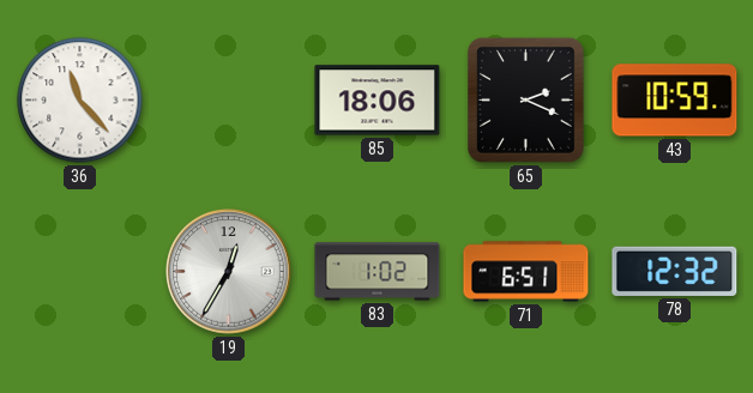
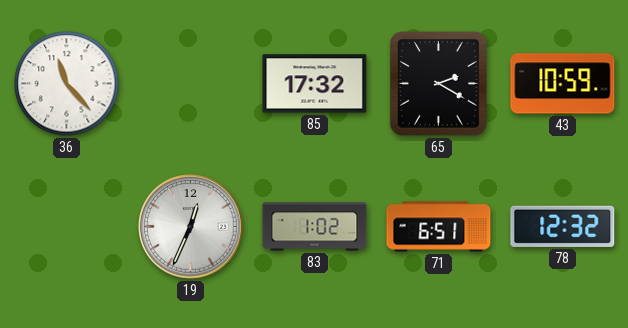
85: 18:06 -> 17:32
65: 2:19 -> 2:20
19: 12:35 -> 12:34
